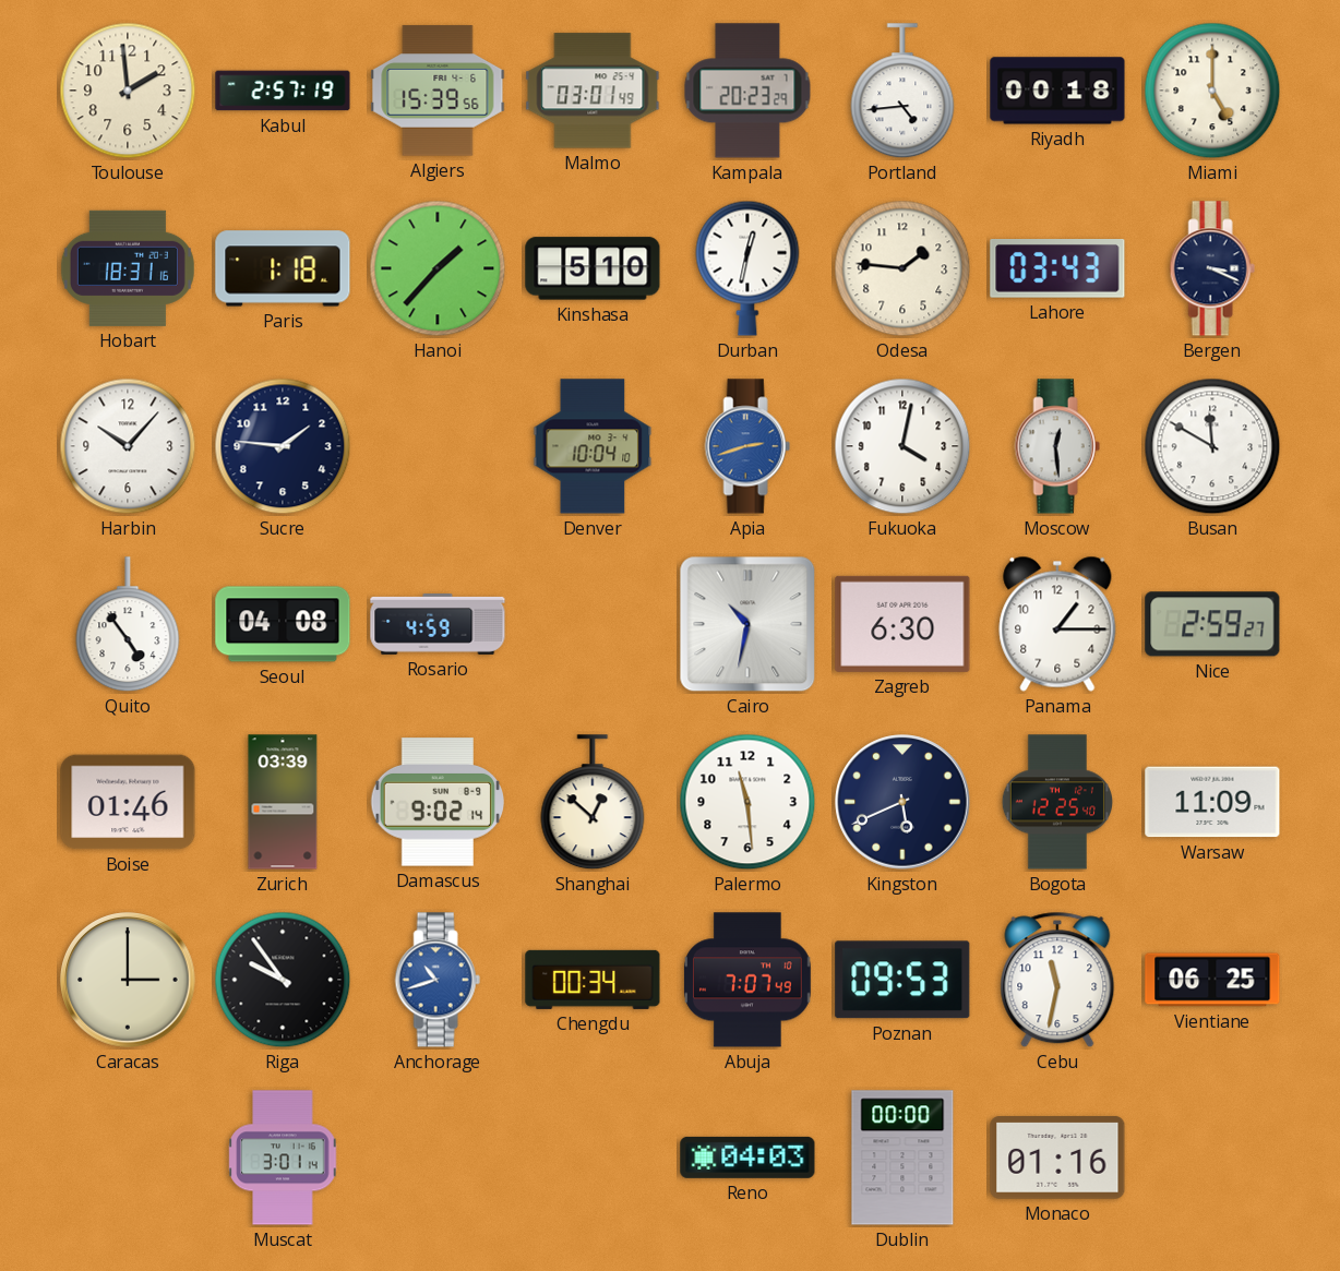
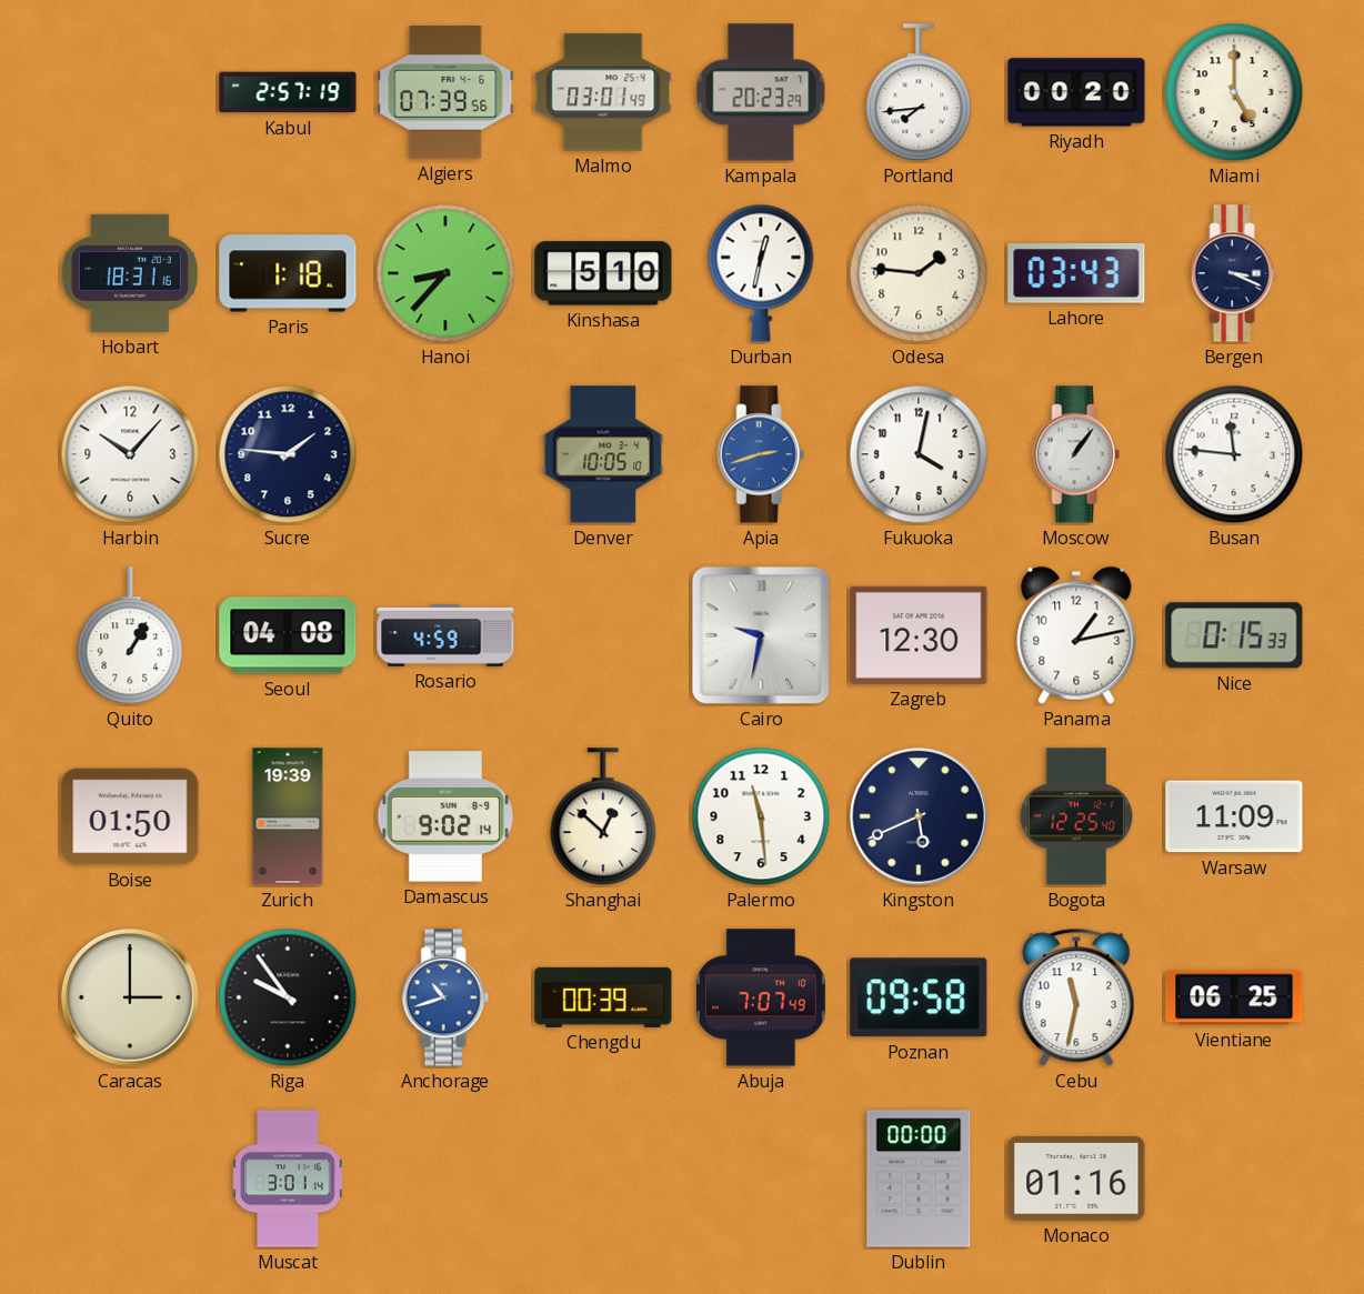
Toulouse: 1:59 -> none
Algiers: 15:39 -> 07:39
Portland: 4:44 -> 7:44
Riyadh: 00:18 -> 00:20
Hanoi: 1:37 -> 8:37
Denver: 10:04 -> 10:05
Moscow: 12:29 -> 1:06
Busan: 11:50 -> 11:46
Quito: 4:54 -> 1:05
Cairo: 10:32 -> 9:32
Zagreb: 6:30 -> 12:30
Panama: 1:15 -> 1:13
Nice: 2:59 -> 0:15
Boise: 01:46 -> 01:50
Zurich: 03:39 -> 19:39
Chengdu: 00:34 -> 00:39
Poznan: 09:53 -> 09:58
Reno: 04:03 -> none
